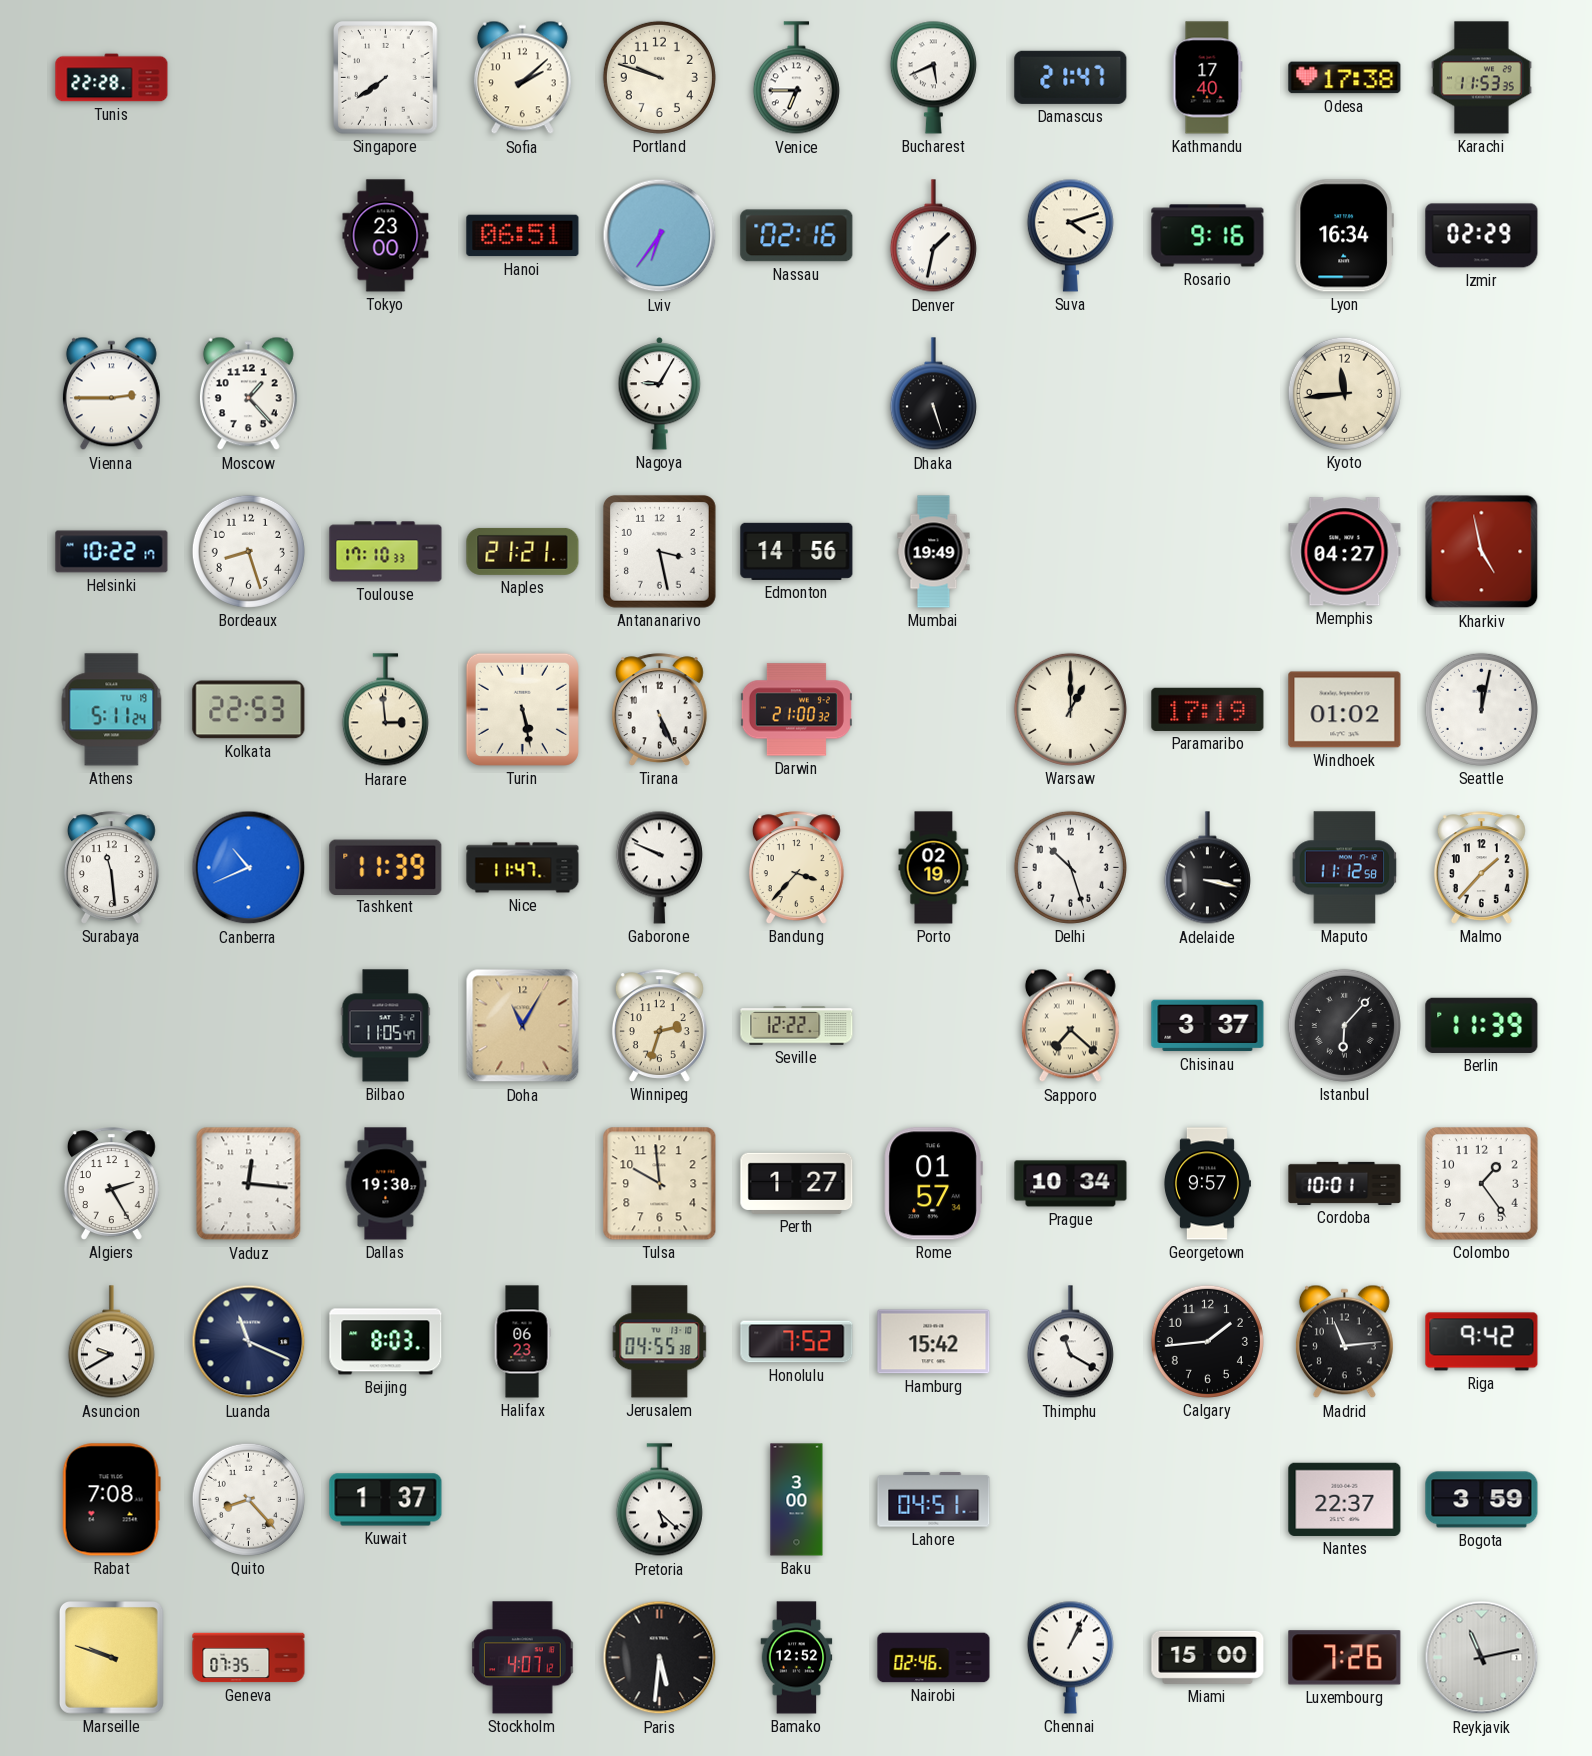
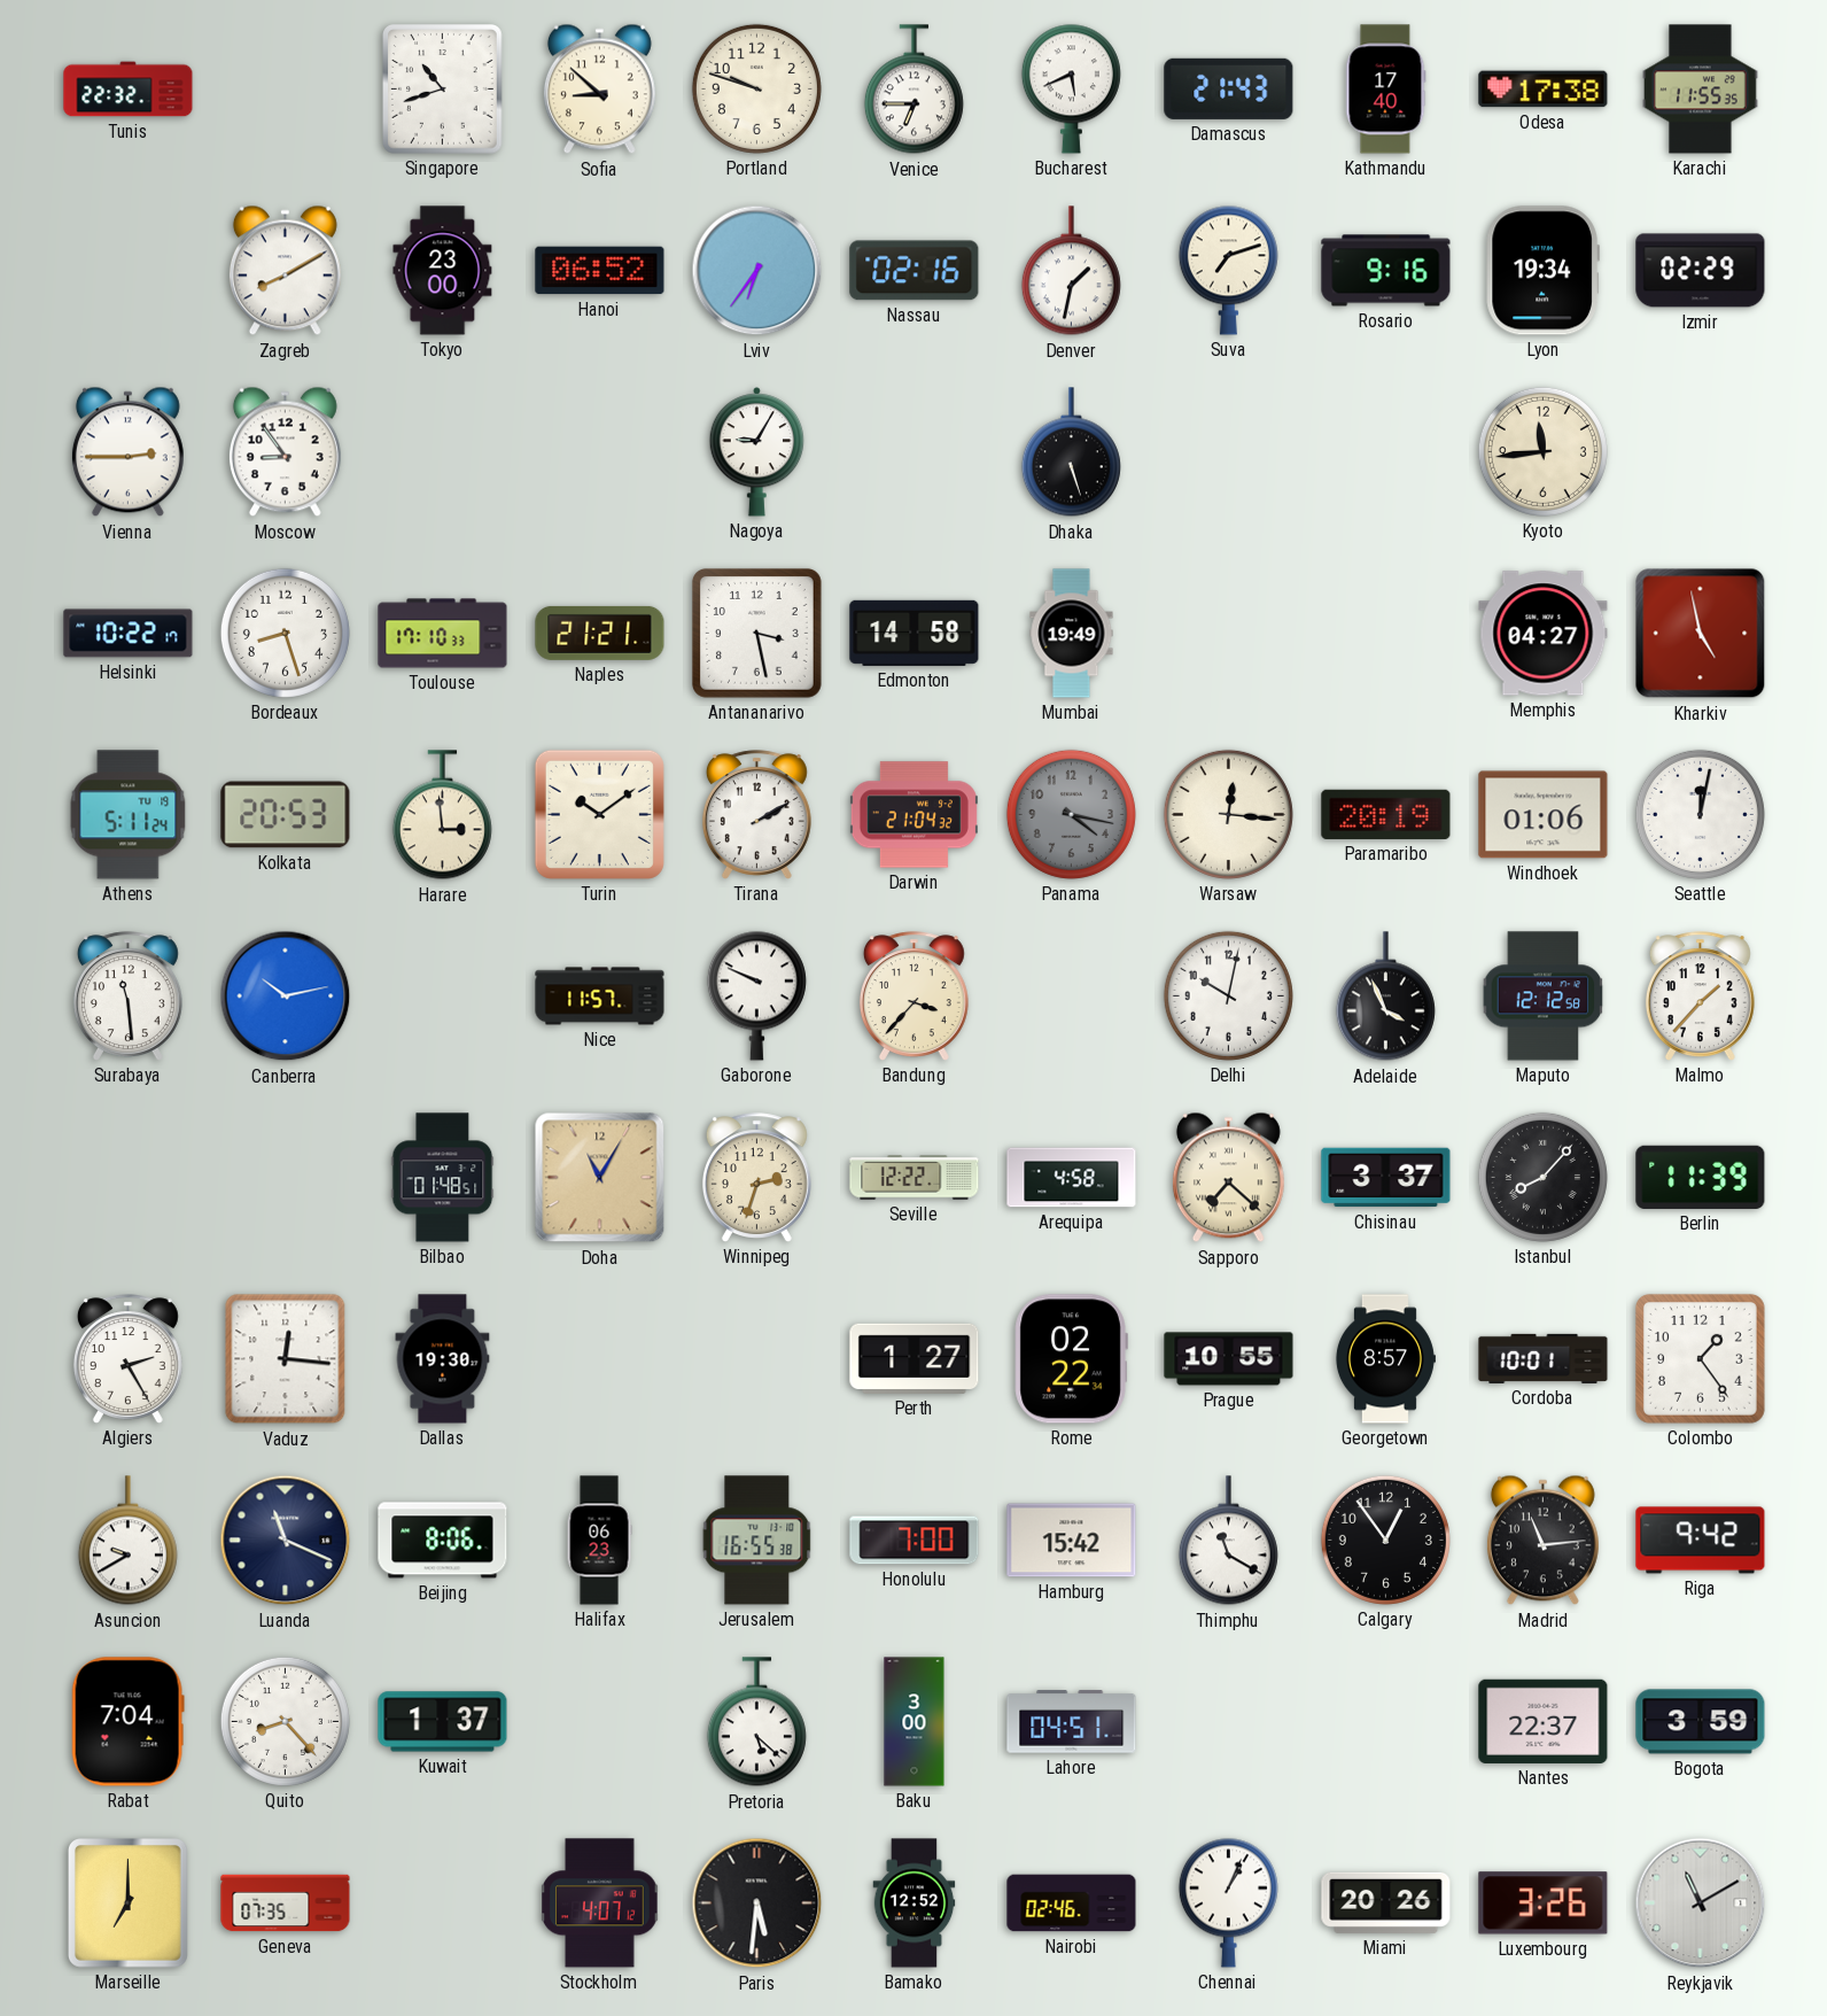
Tunis: 22:28 -> 22:32
Singapore: 7:39 -> 10:42
Sofia: 2:08 -> 8:52
Damascus: 21:47 -> 21:43
Karachi: 11:53 -> 11:55
Zagreb: none -> 8:10
Hanoi: 06:51 -> 06:52
Suva: 4:12 -> 7:12
Lyon: 16:34 -> 19:34
Moscow: 1:23 -> 8:54
Edmonton: 14:56 -> 14:58
Kolkata: 22:53 -> 20:53
Turin: 5:28 -> 10:09
Tirana: 5:26 -> 2:10
Darwin: 21:00 -> 21:04
Panama: none -> 4:17
Warsaw: 1:00 -> 12:16
Paramaribo: 17:19 -> 20:19
Windhoek: 01:02 -> 01:06
Canberra: 10:41 -> 10:13
Tashkent: 11:39 -> none
Nice: 11:47 -> 11:57
Porto: 02:19 -> none
Delhi: 10:27 -> 10:02
Adelaide: 3:17 -> 3:56
Maputo: 11:12 -> 12:12
Bilbao: 11:05 -> 01:48
Arequipa: none -> 4:58
Istanbul: 6:07 -> 8:07
Tulsa: 9:59 -> none
Rome: 01:57 -> 02:22
Prague: 10:34 -> 10:55
Georgetown: 9:57 -> 8:57
Beijing: 8:03 -> 8:06
Jerusalem: 04:55 -> 16:55
Honolulu: 7:52 -> 7:00
Calgary: 1:44 -> 12:54
Rabat: 7:08 -> 7:04
Marseille: 9:48 -> 7:00
Miami: 15:00 -> 20:26
Luxembourg: 7:26 -> 3:26
Reykjavik: 11:13 -> 11:10
